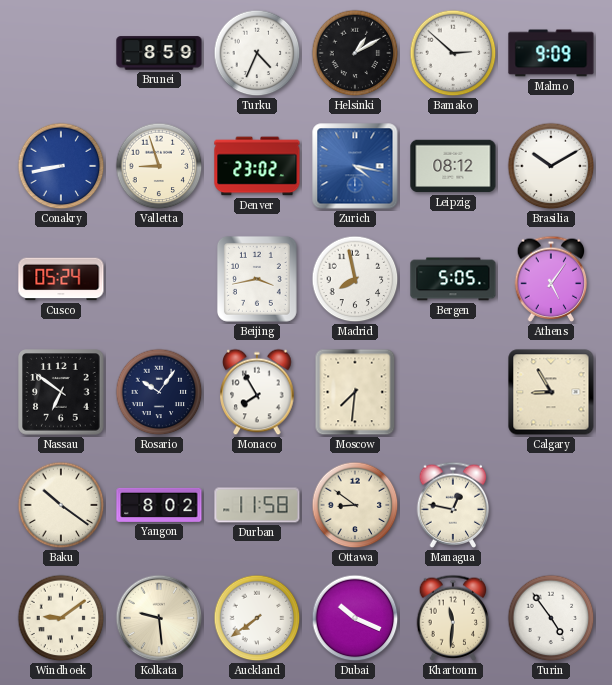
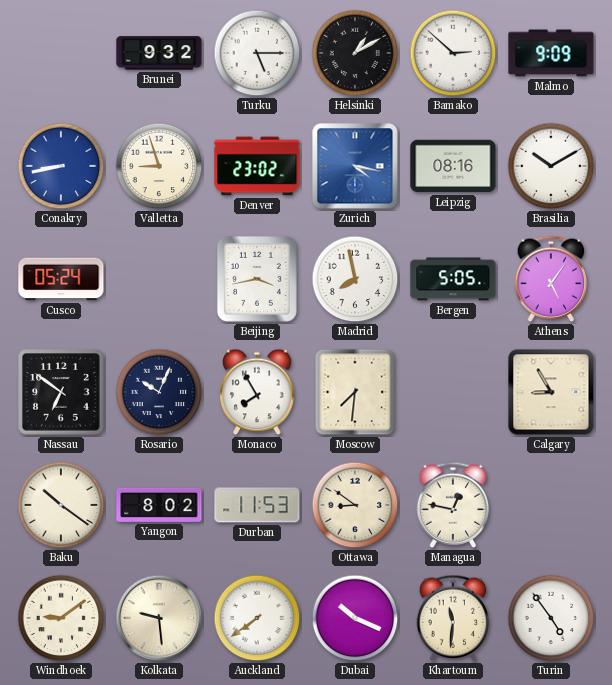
Brunei: 8:59 -> 9:32
Turku: 4:34 -> 5:15
Leipzig: 08:12 -> 08:16
Rosario: 10:06 -> 10:04
Durban: 11:58 -> 11:53
